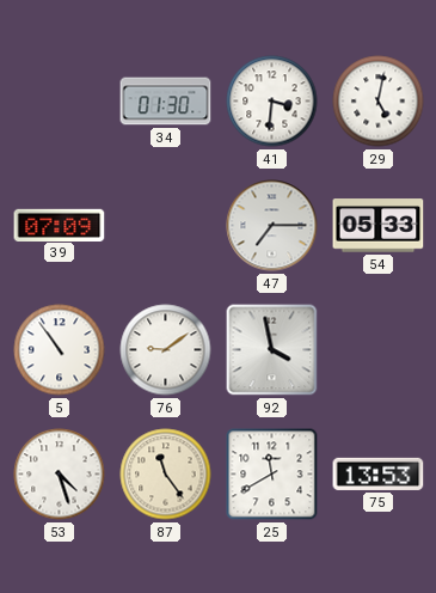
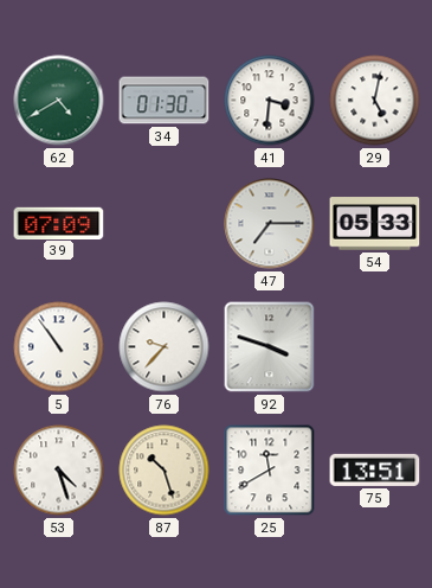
62: none -> 4:40
76: 9:09 -> 9:37
92: 3:58 -> 3:48
87: 11:24 -> 10:27
75: 13:53 -> 13:51
